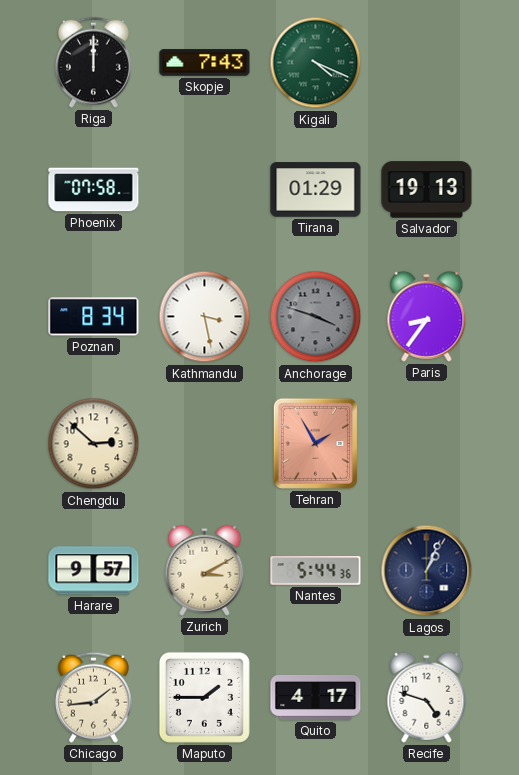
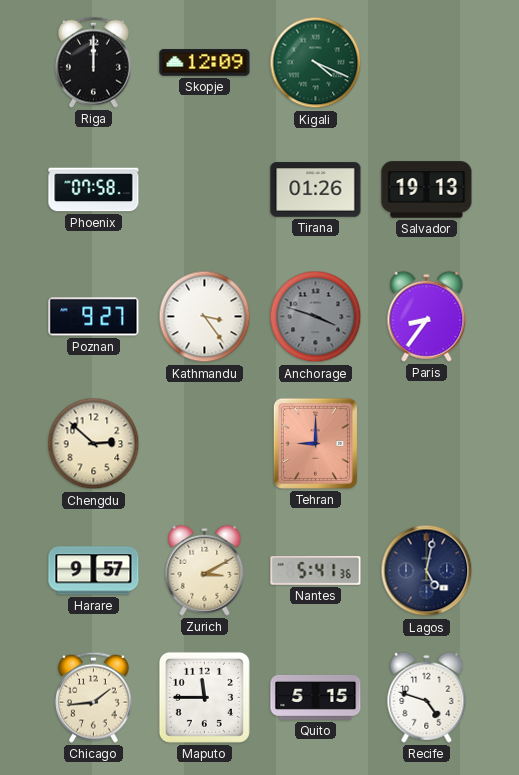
Skopje: 7:43 -> 12:09
Tirana: 01:29 -> 01:26
Poznan: 8:34 -> 9:27
Kathmandu: 3:28 -> 3:24
Tehran: 1:55 -> 9:00
Nantes: 5:44 -> 5:41
Lagos: 1:04 -> 5:02
Maputo: 1:45 -> 11:45
Quito: 4:17 -> 5:15
